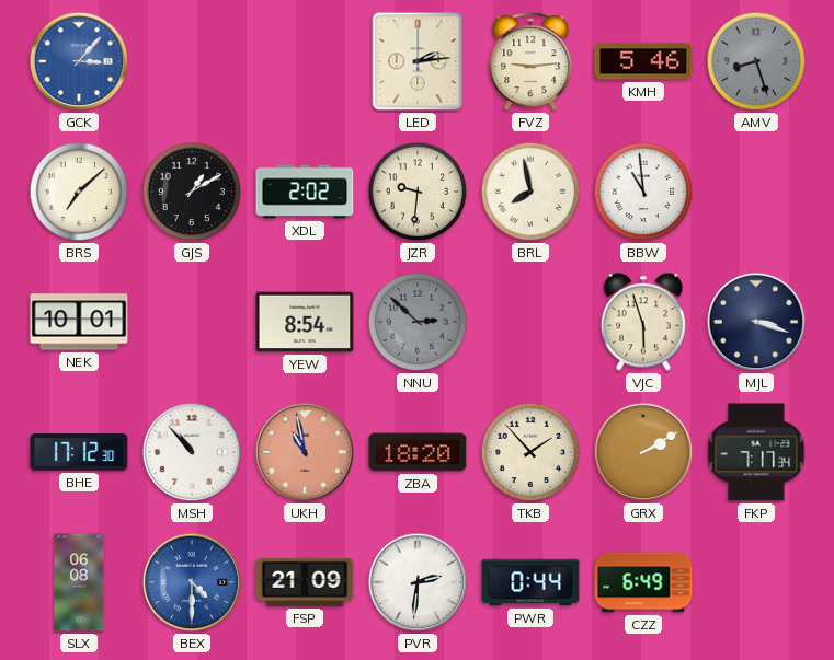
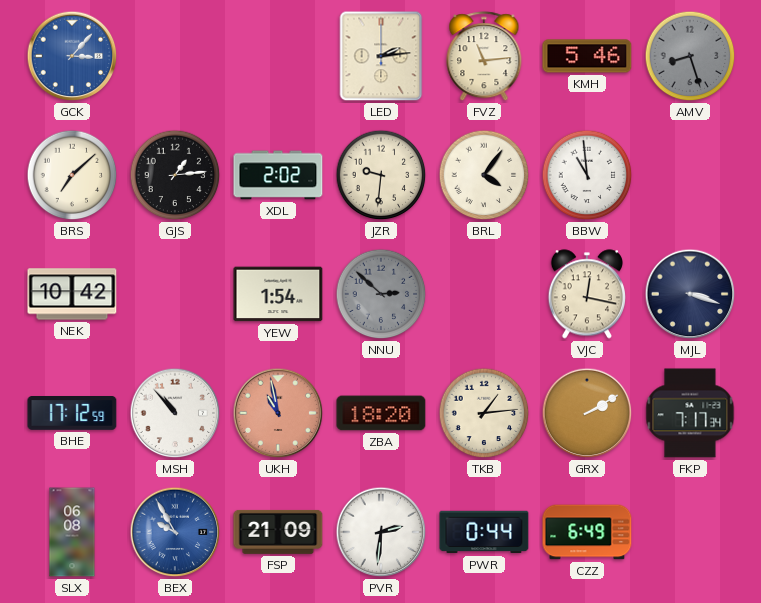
FVZ: 9:14 -> 11:14
GJS: 1:10 -> 1:14
BRL: 7:58 -> 4:06
NEK: 10:01 -> 10:42
YEW: 8:54 -> 1:54
VJC: 5:57 -> 12:17
BHE: 17:12:30 -> 17:12:59
TKB: 1:53 -> 1:14
BEX: 4:30 -> 9:55
